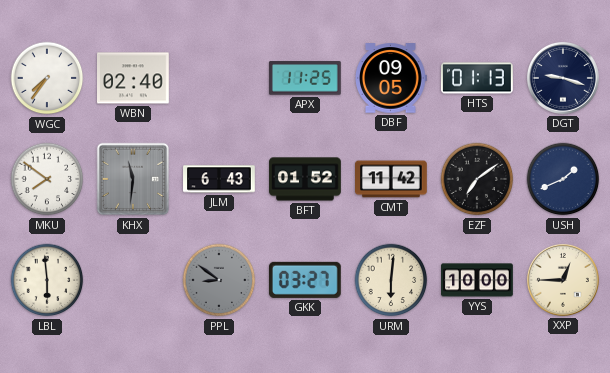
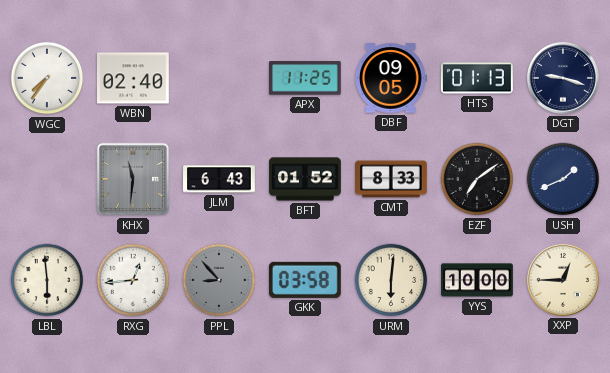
MKU: 7:51 -> none
CMT: 11:42 -> 8:33
RXG: none -> 12:44
PPL: 8:51 -> 8:53
GKK: 03:27 -> 03:58
